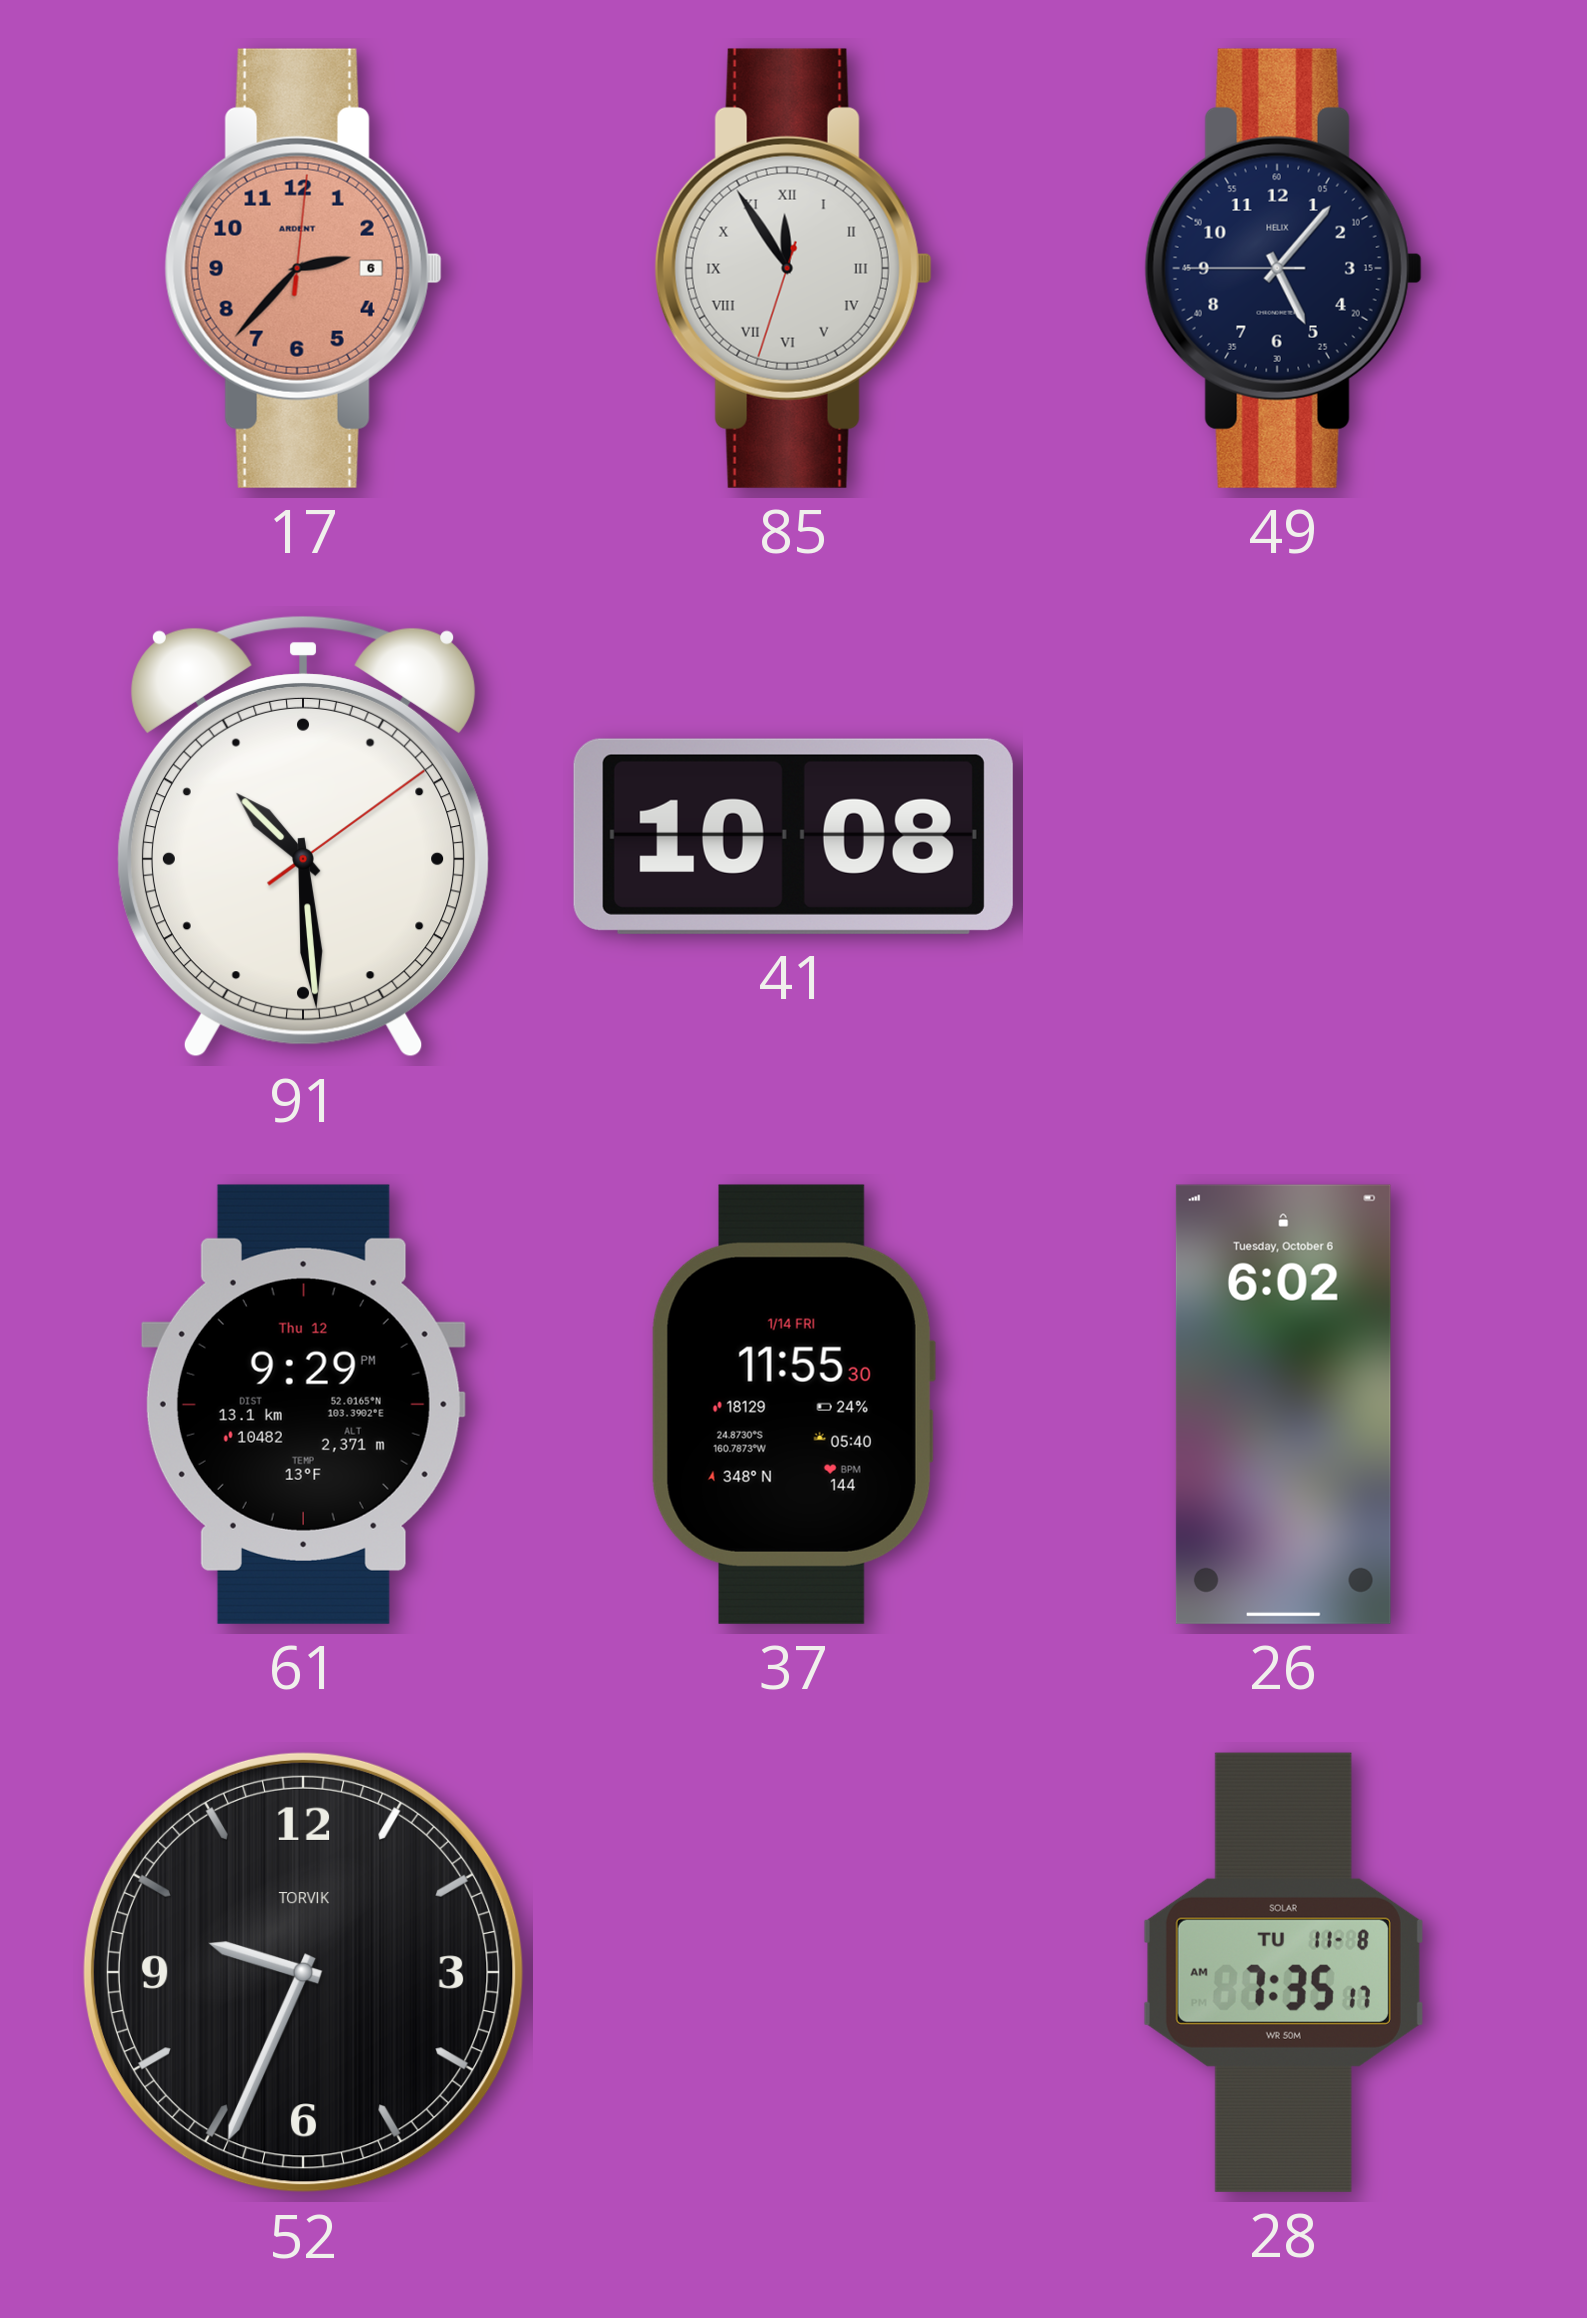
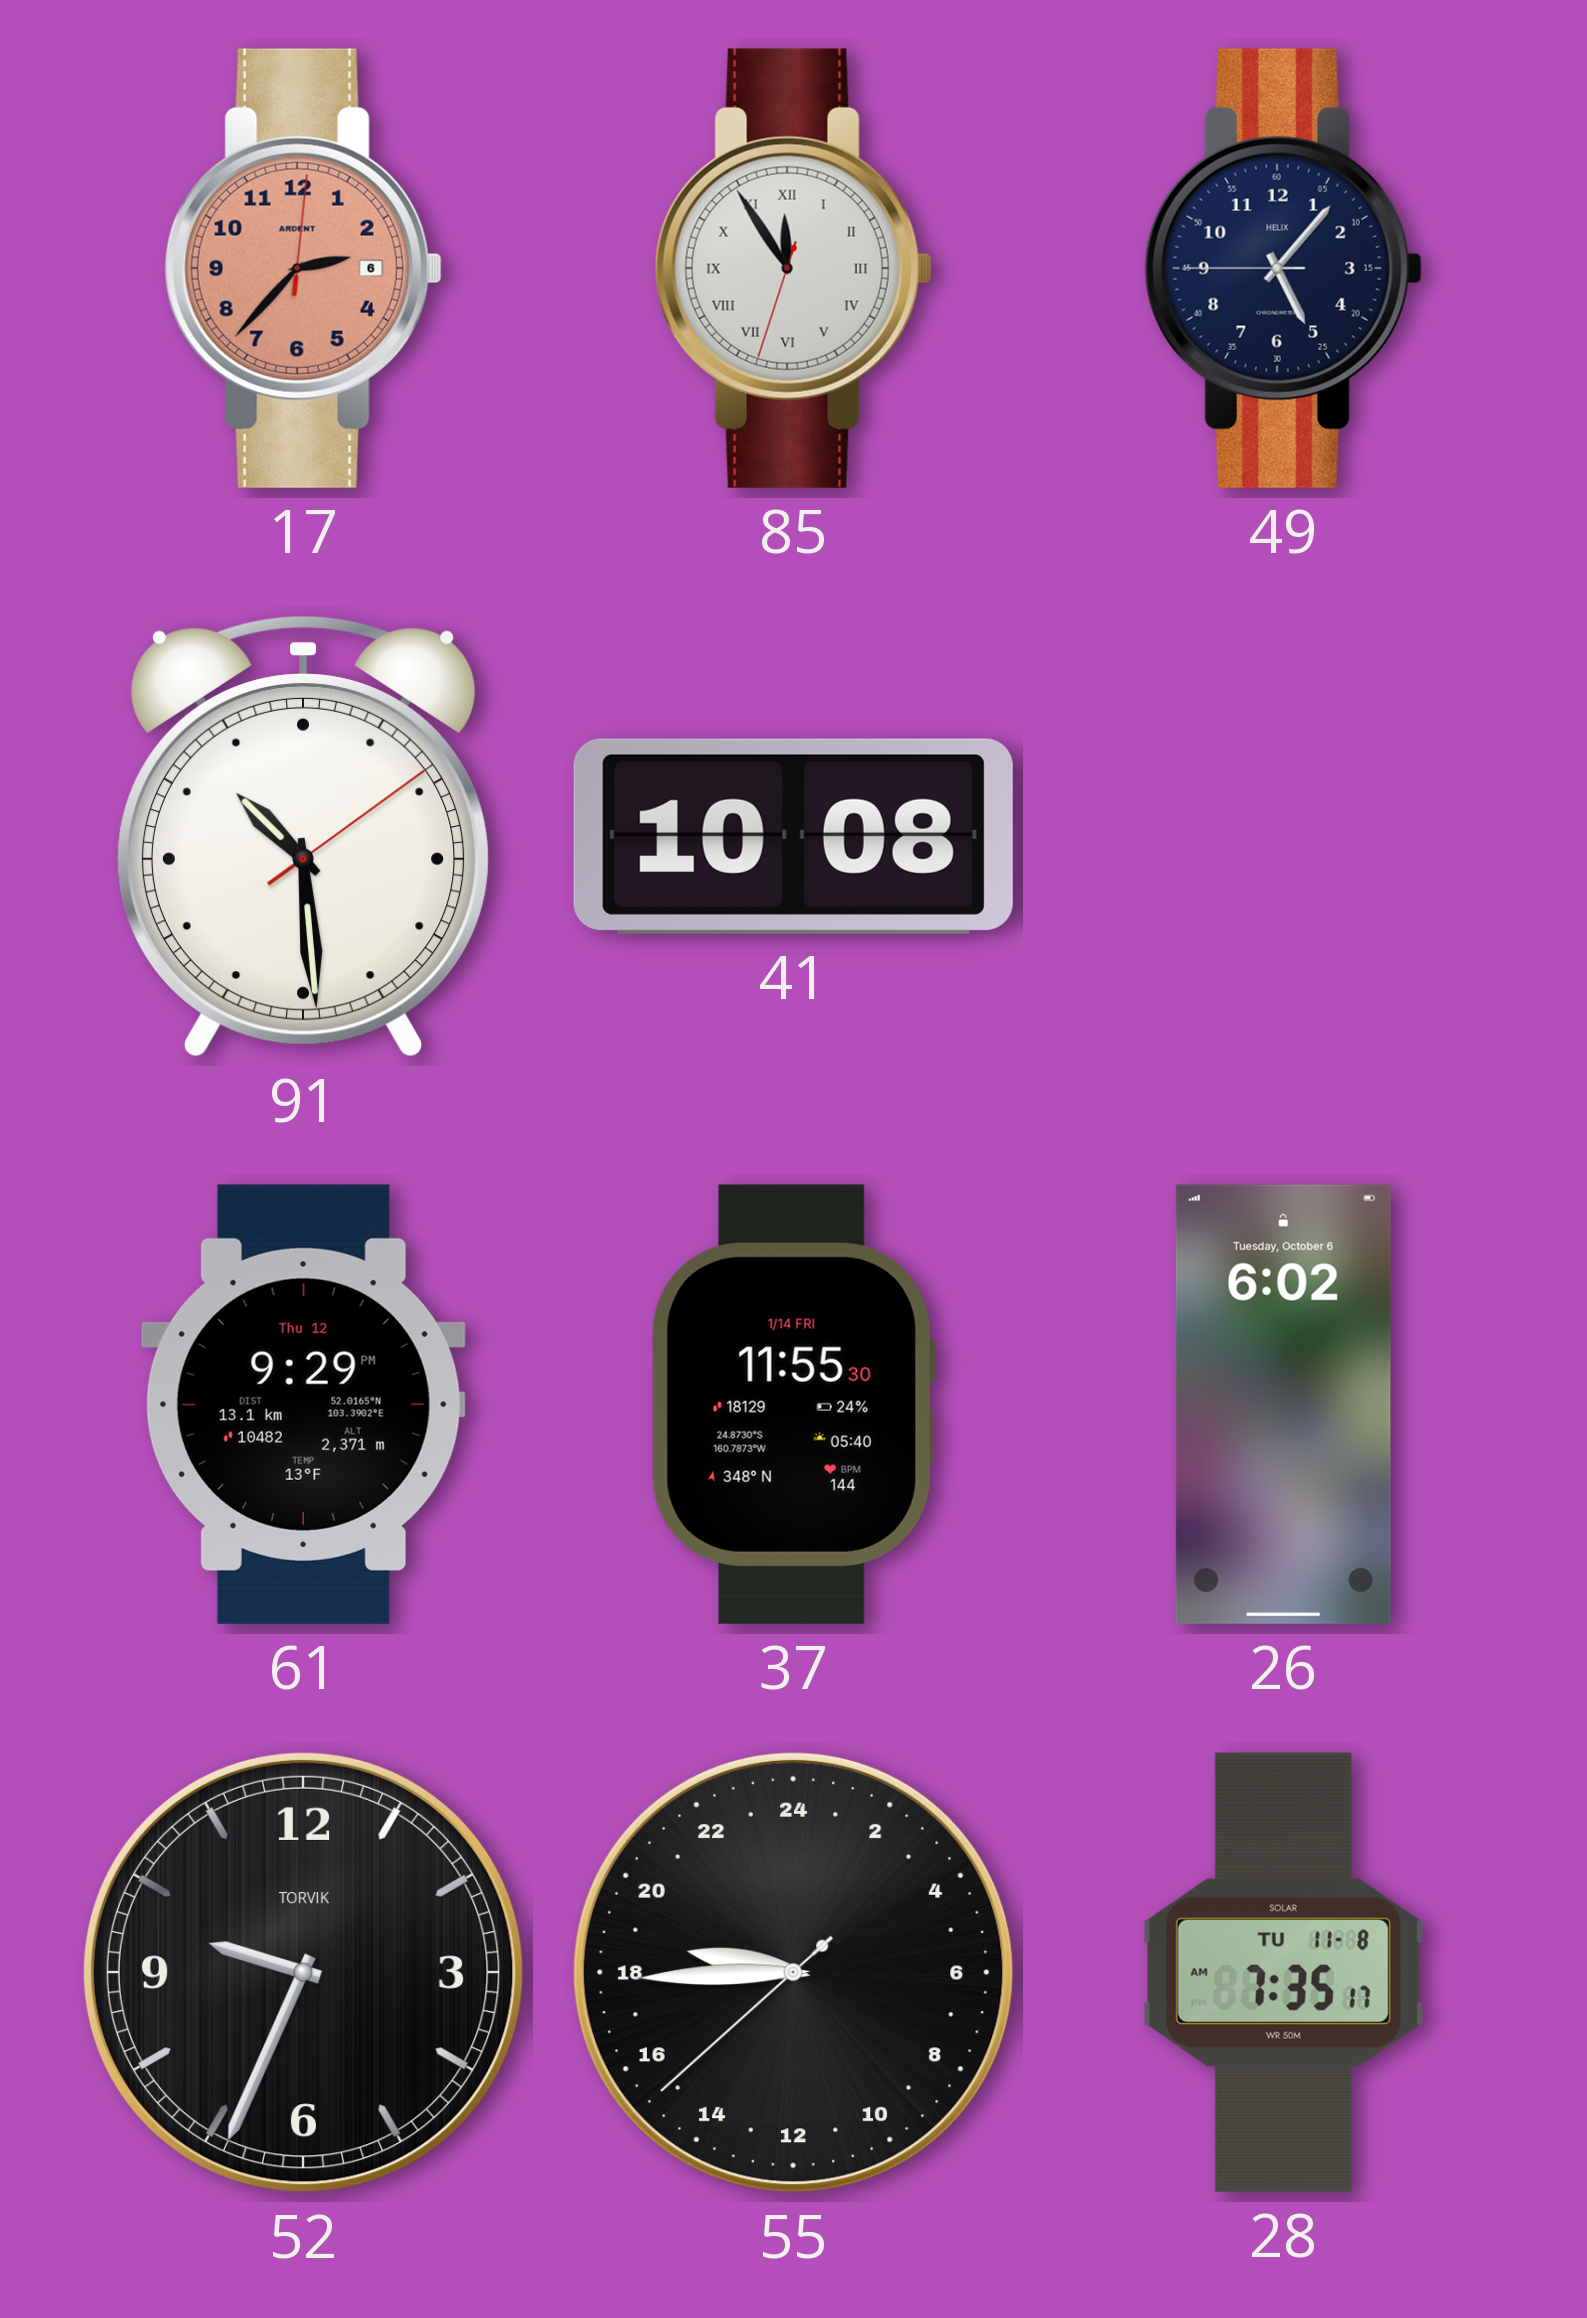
55: none -> 18:44
